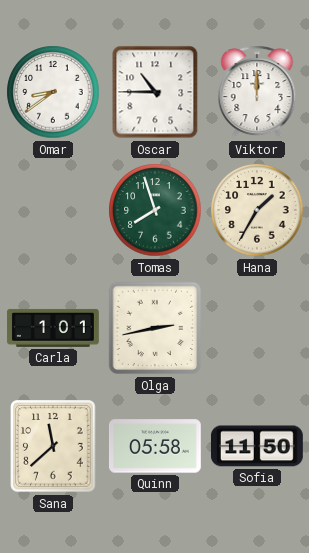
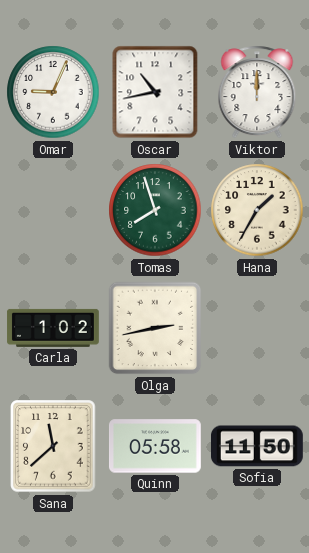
Omar: 8:39 -> 9:04
Oscar: 10:45 -> 10:43
Carla: 1:01 -> 1:02
